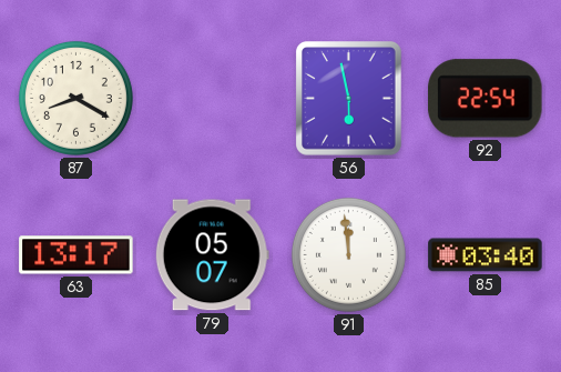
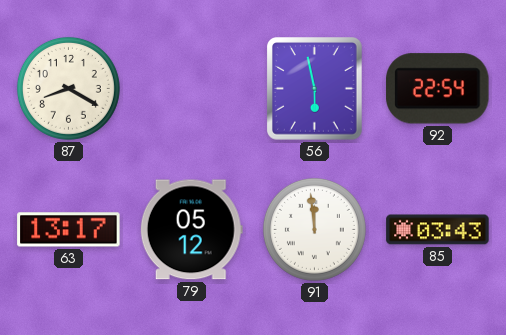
79: 05:07 -> 05:12
85: 03:40 -> 03:43
